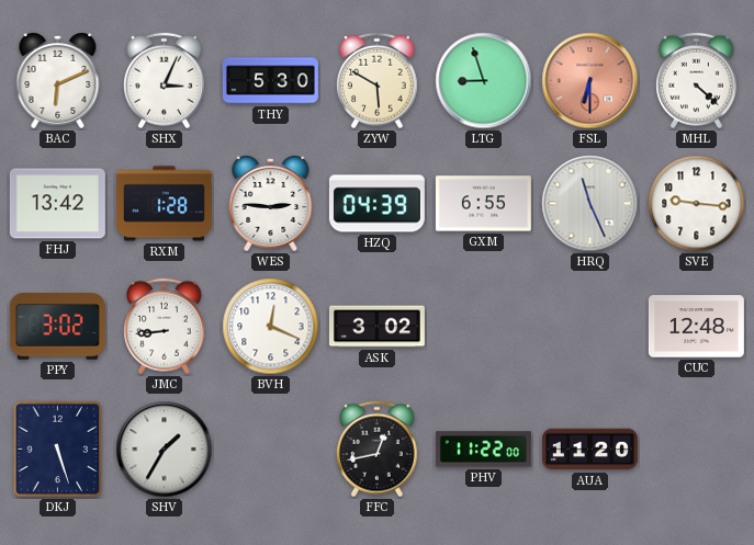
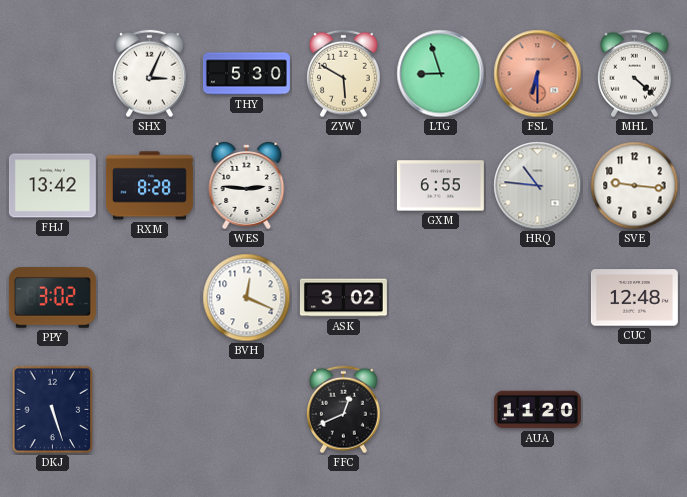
BAC: 6:11 -> none
RXM: 1:28 -> 8:28
HZQ: 04:39 -> none
HRQ: 11:26 -> 10:46
JMC: 8:44 -> none
SHV: 1:35 -> none
FFC: 12:43 -> 12:41
PHV: 11:22 -> none
